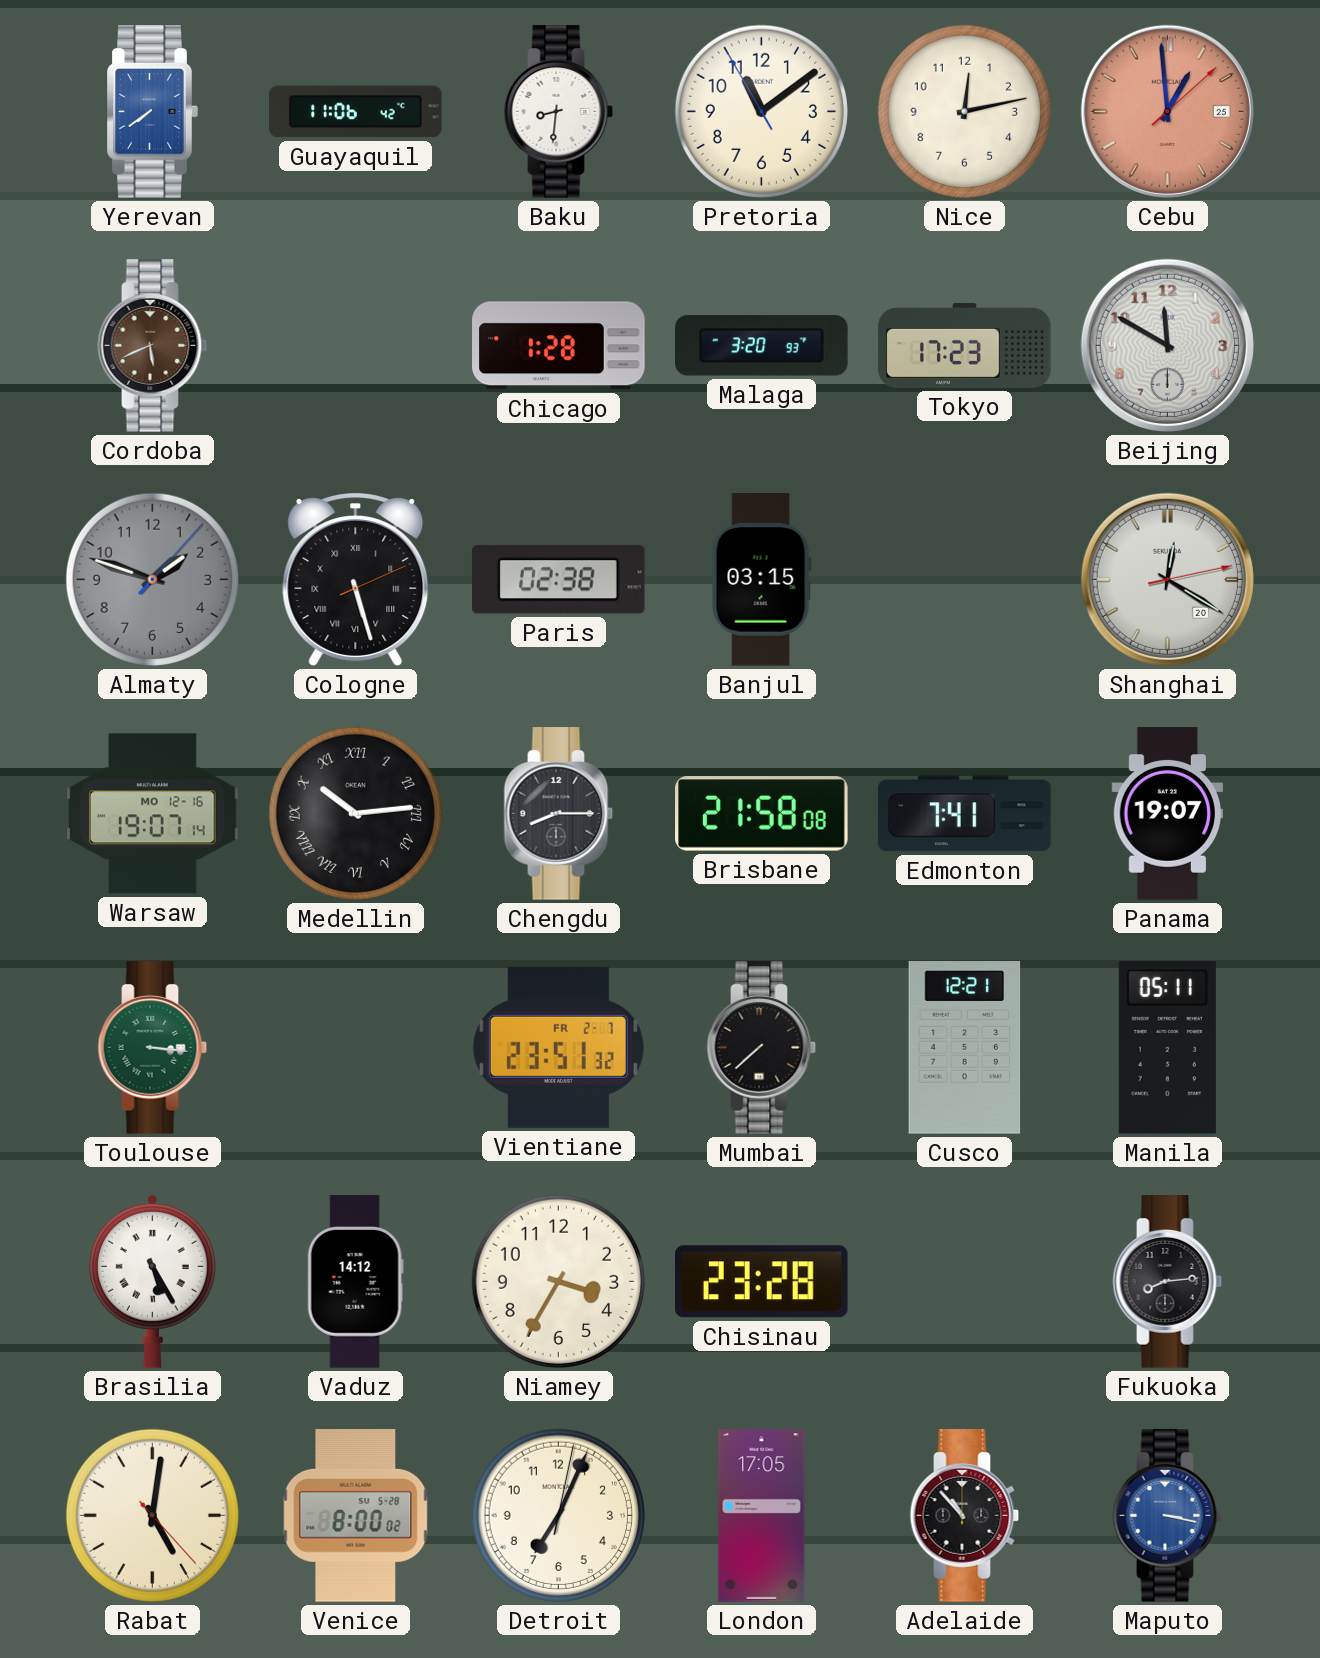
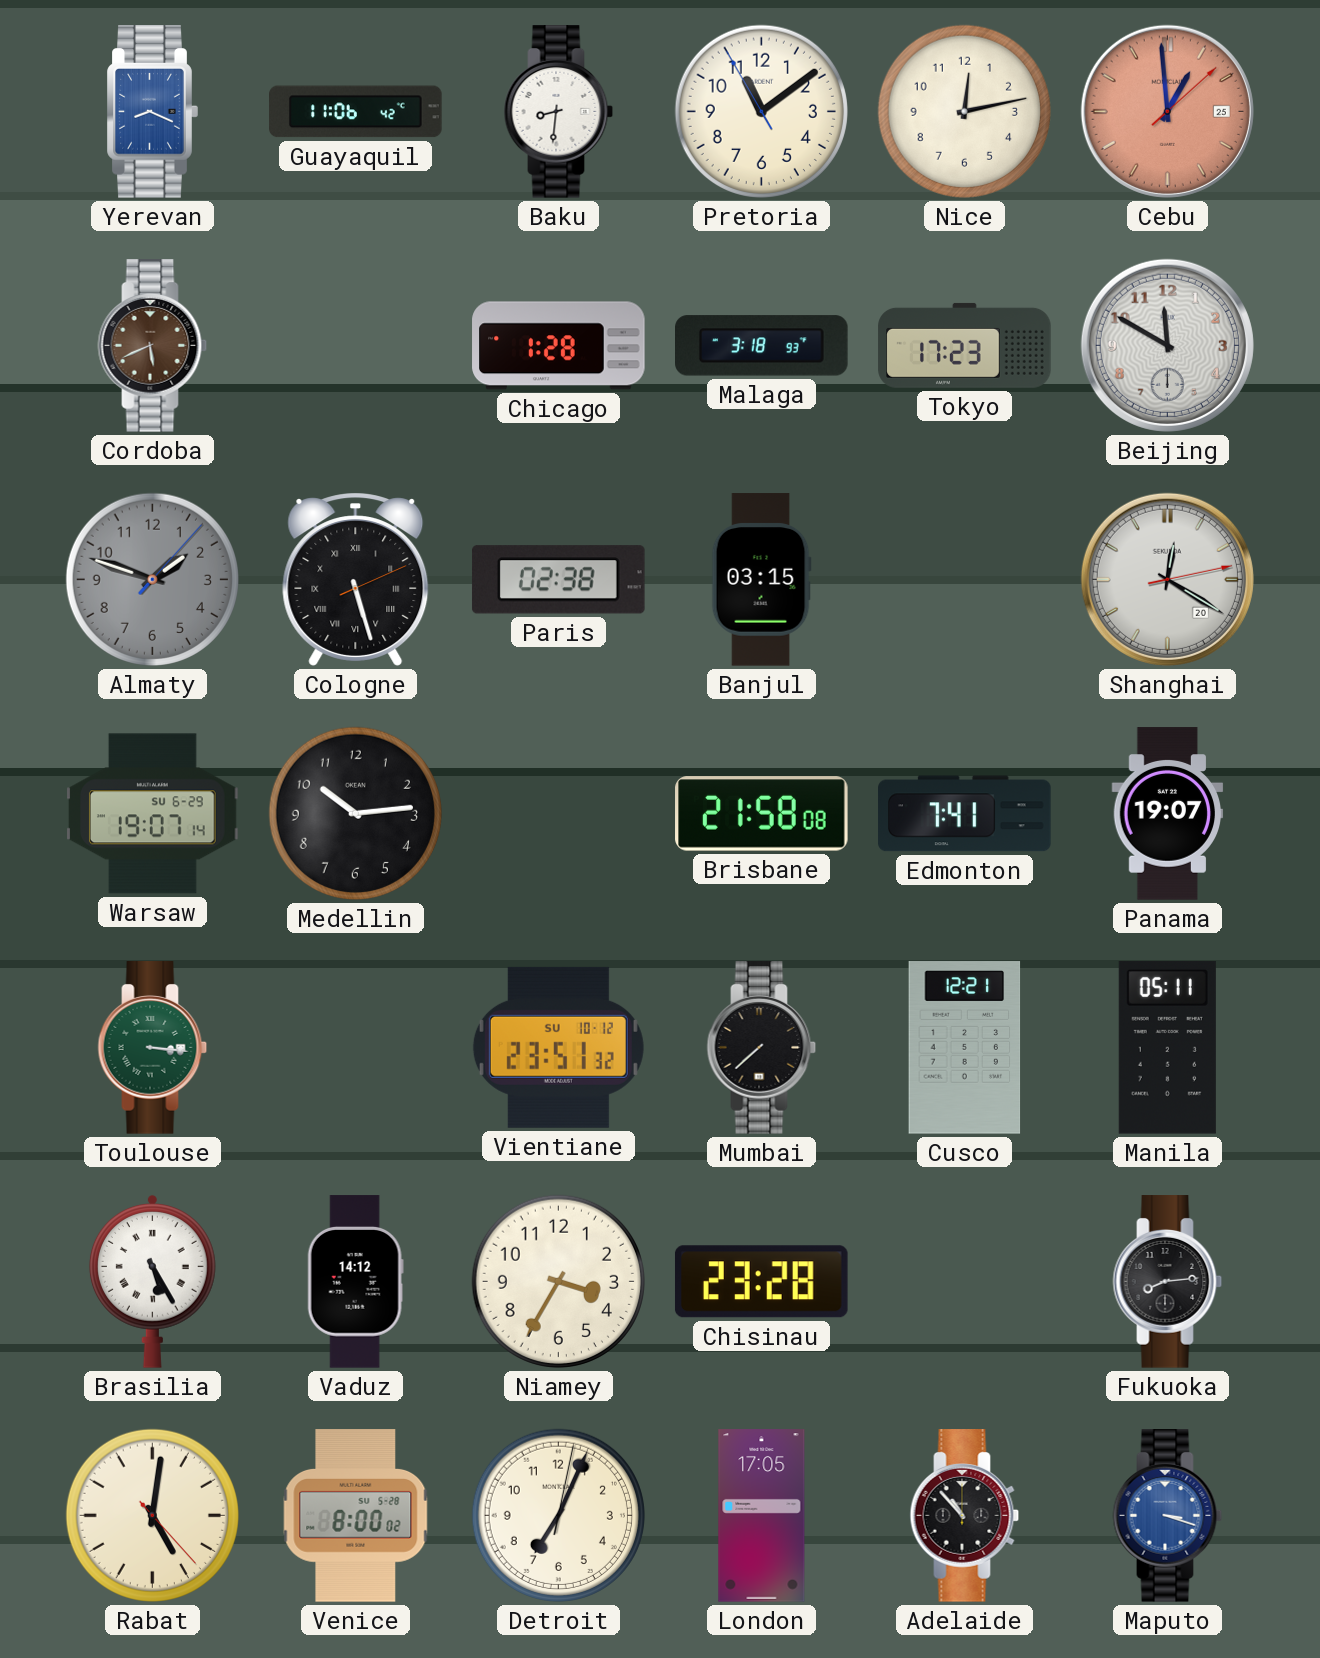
Yerevan: 7:39 -> 8:19
Malaga: 3:20 -> 3:18
Warsaw date: MO 12-16 -> SU 6-29
Medellin numerals: Roman -> Arabic
Chengdu: 8:15 -> none
Vientiane date: FR 2-7 -> SU 10-12
Maputo: 3:17 -> 3:18
